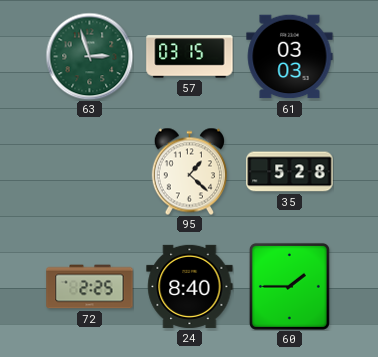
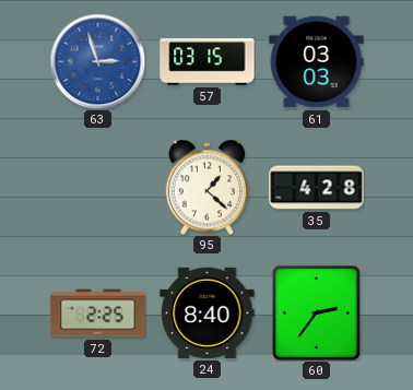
63 dial: green -> blue
35: 5:28 -> 4:28
60: 1:45 -> 2:36
